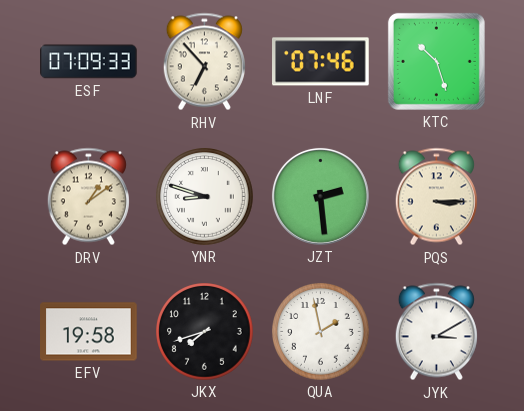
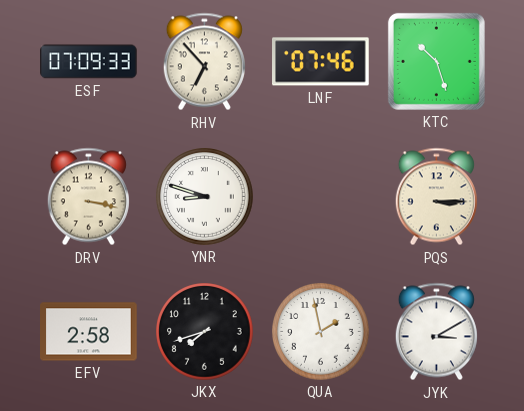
DRV: 1:09 -> 3:17
JZT: 2:29 -> none
EFV: 19:58 -> 2:58
